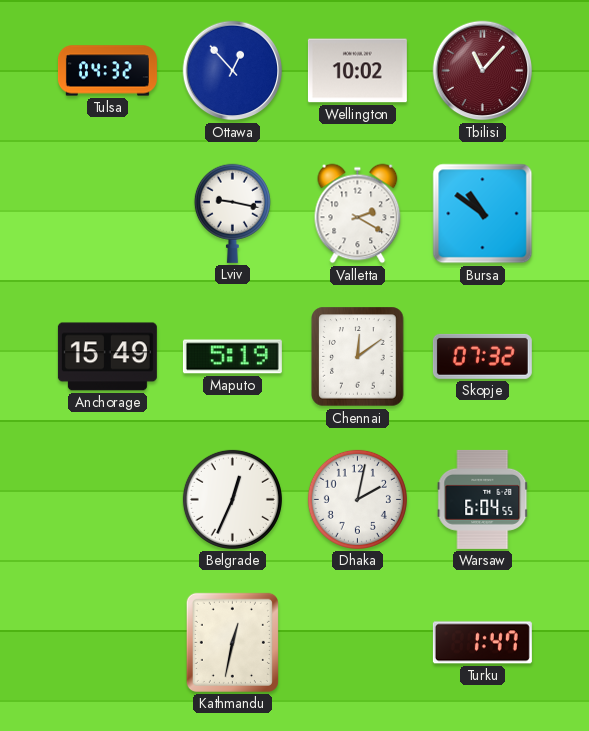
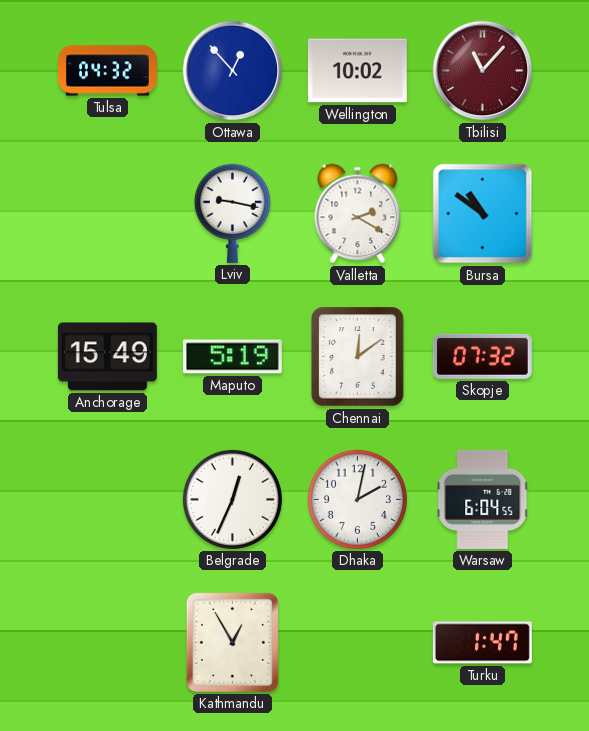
Kathmandu: 12:32 -> 12:55
